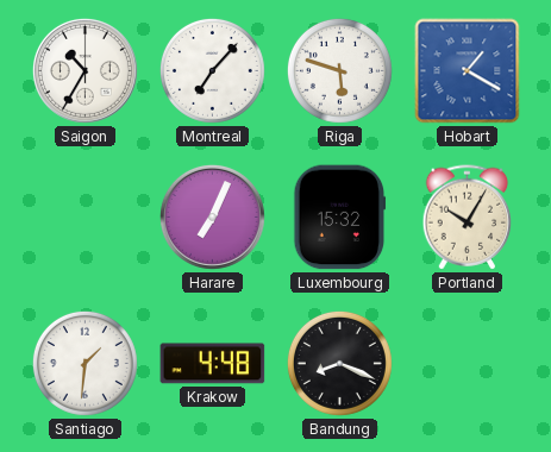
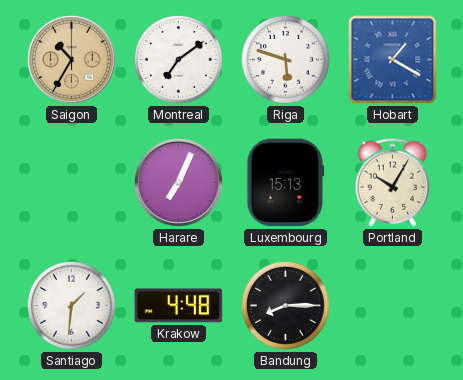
Saigon dial: white -> champagne
Montreal: 7:07 -> 7:09
Luxembourg: 15:32 -> 15:13
Bandung: 8:19 -> 8:15
